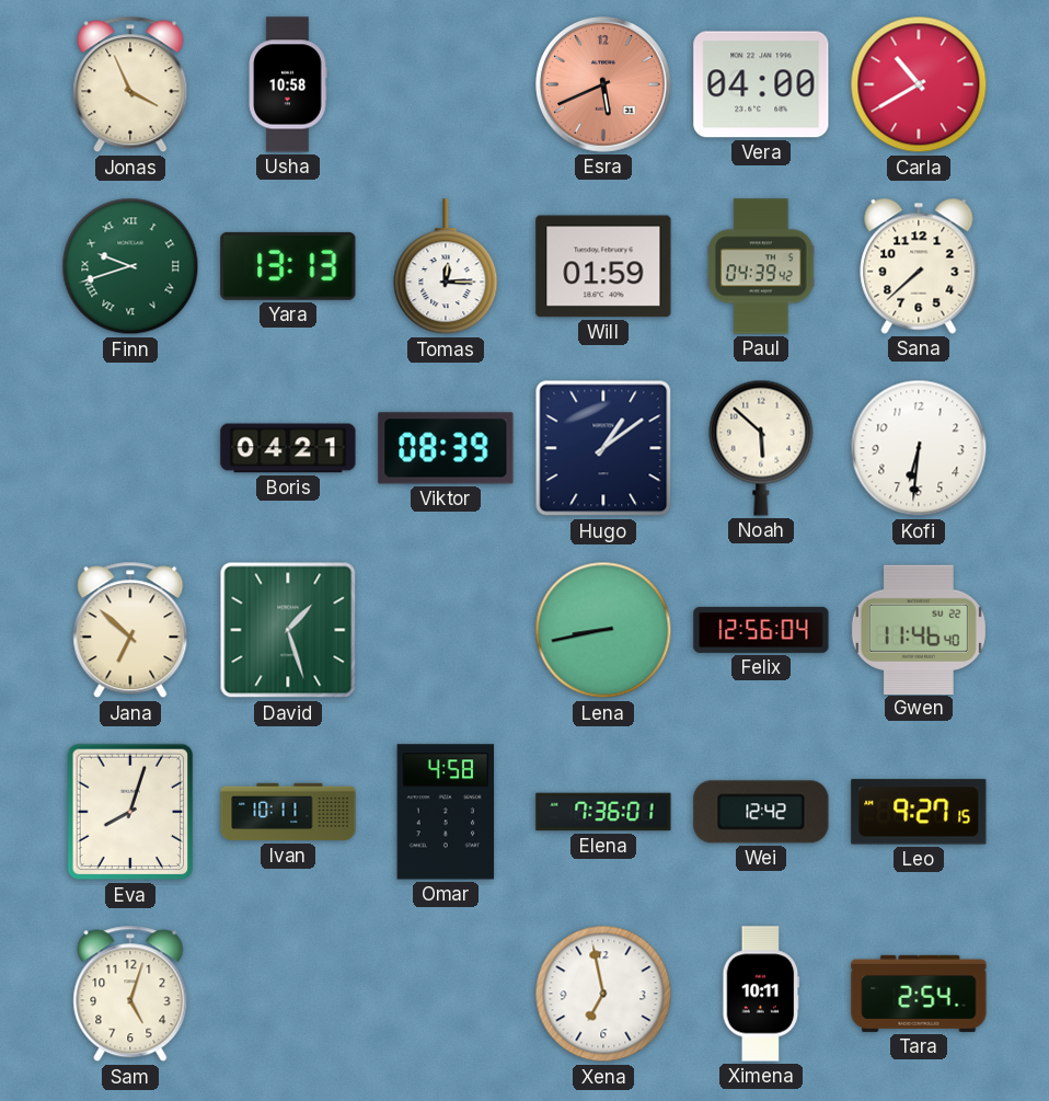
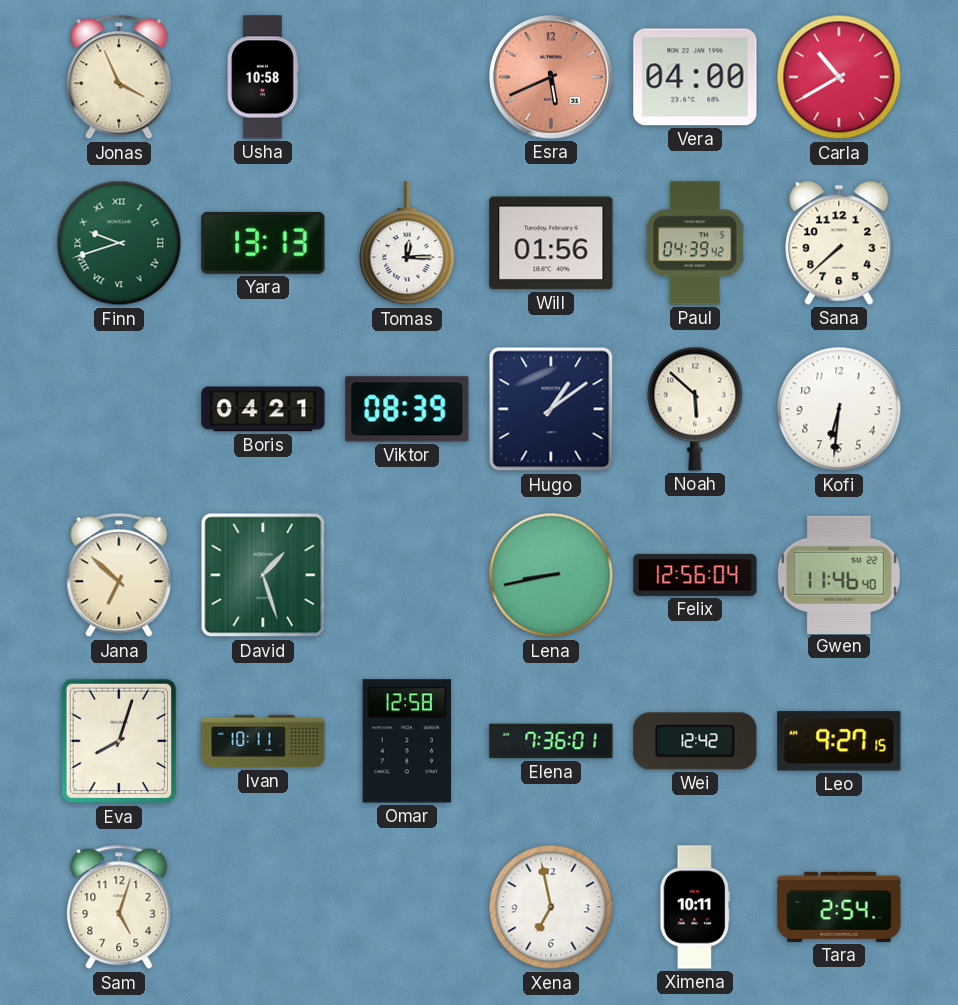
Will: 01:59 -> 01:56
Omar: 4:58 -> 12:58
